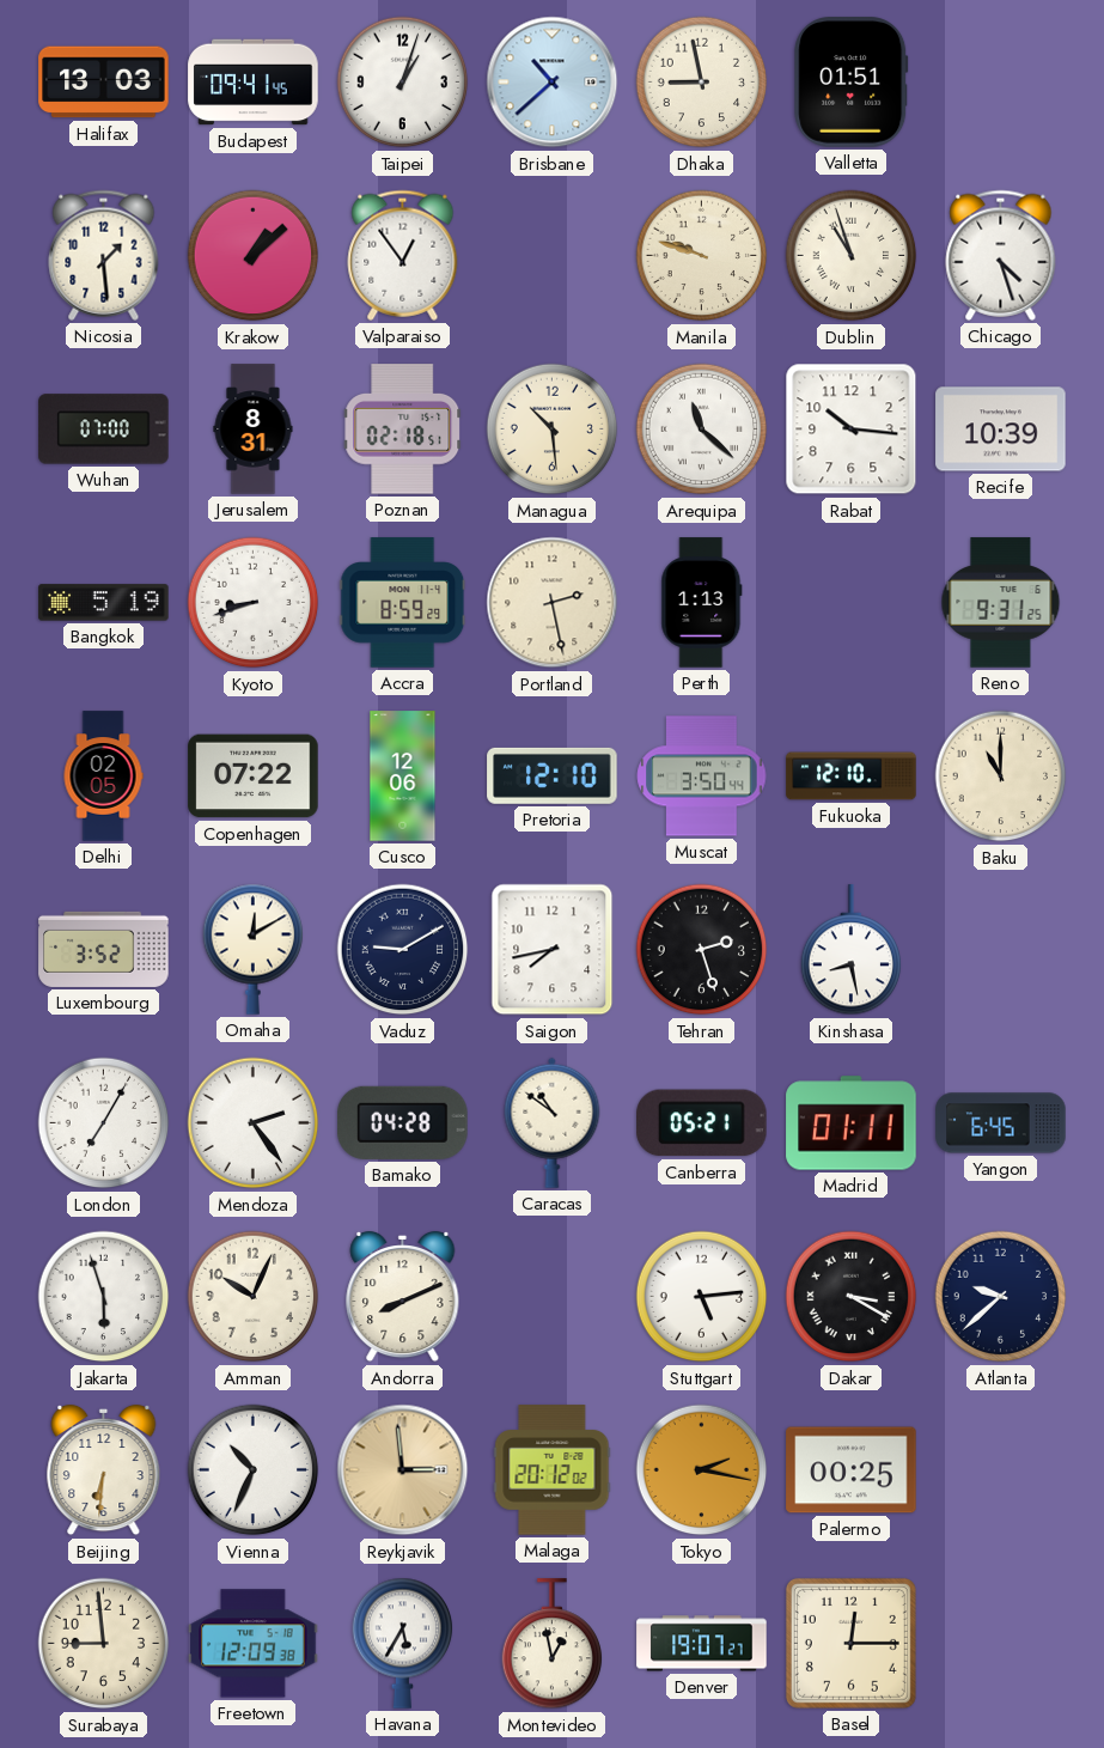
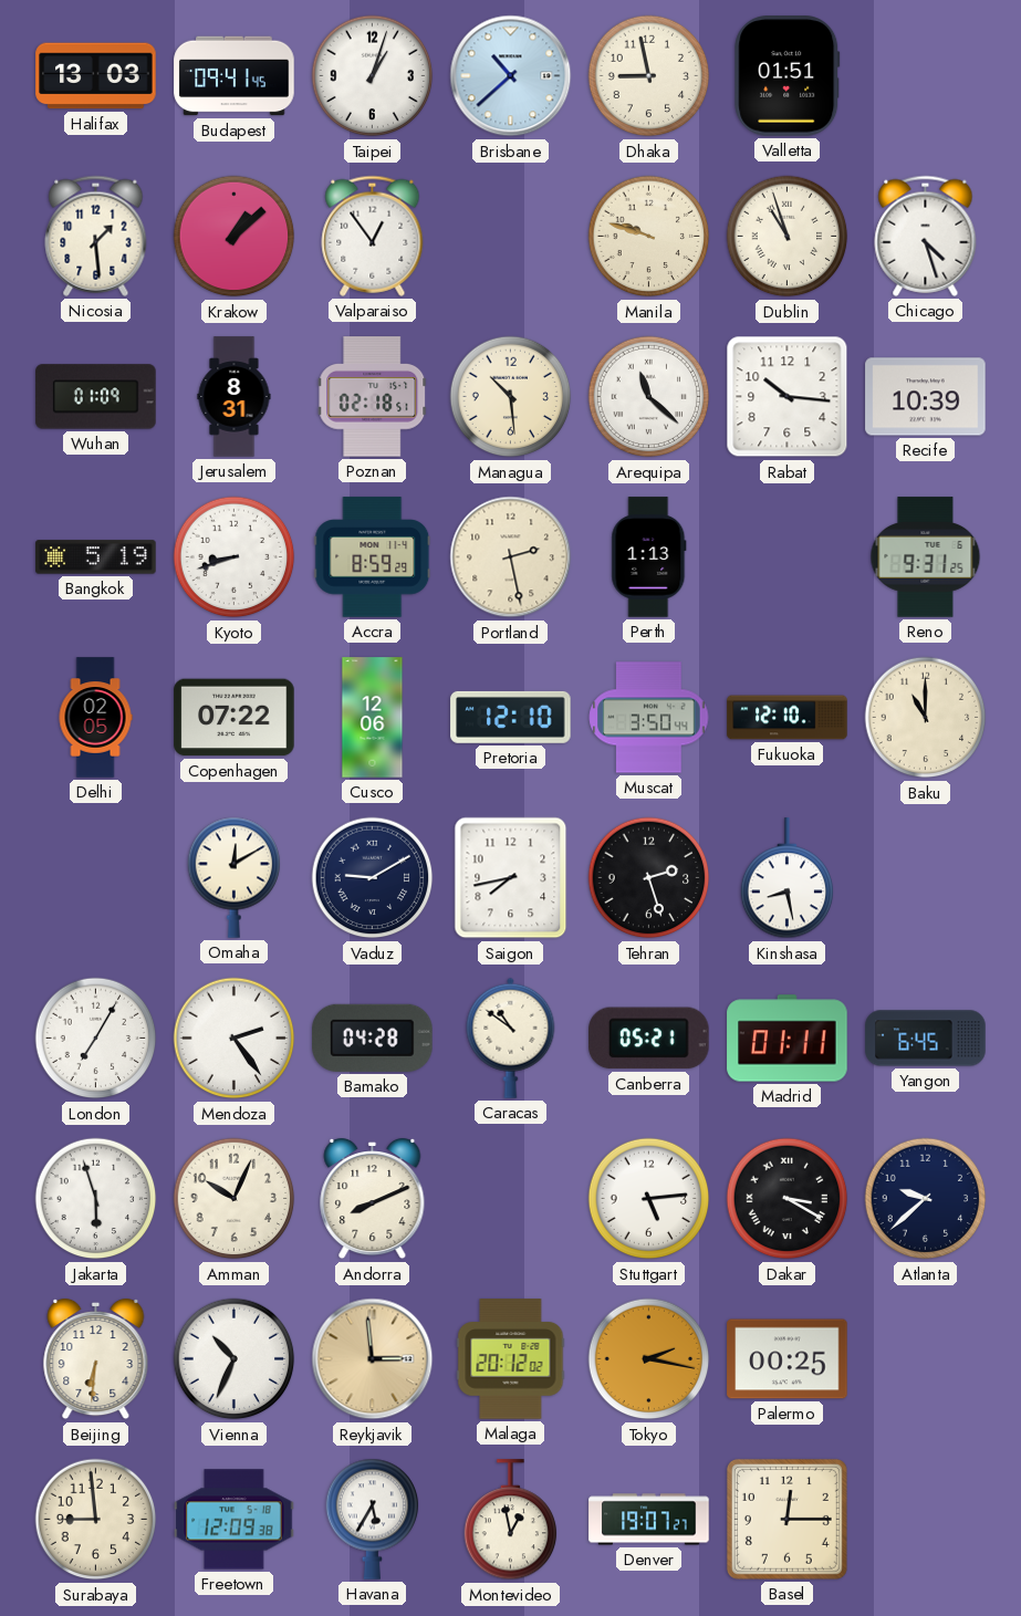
Wuhan: 07:00 -> 01:09
Luxembourg: 3:52 -> none
